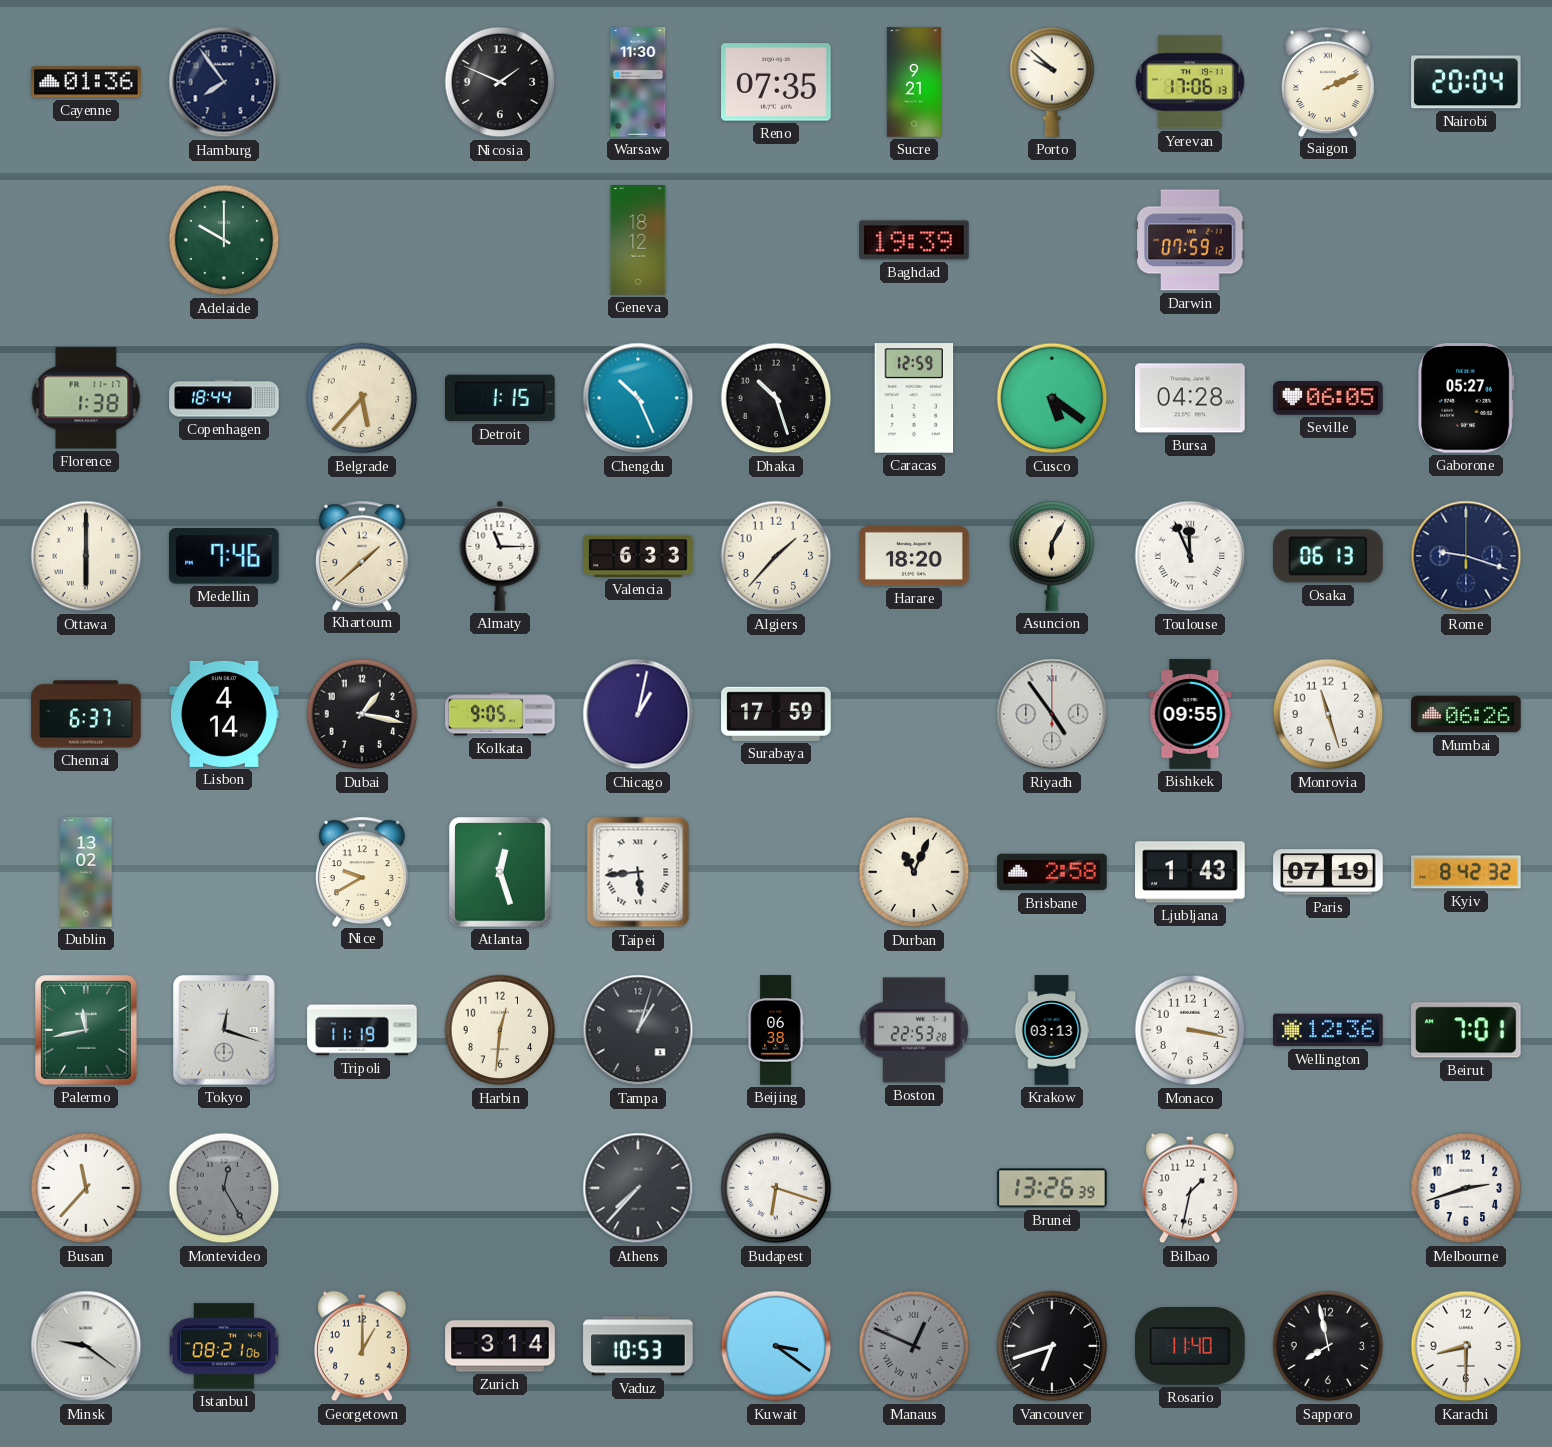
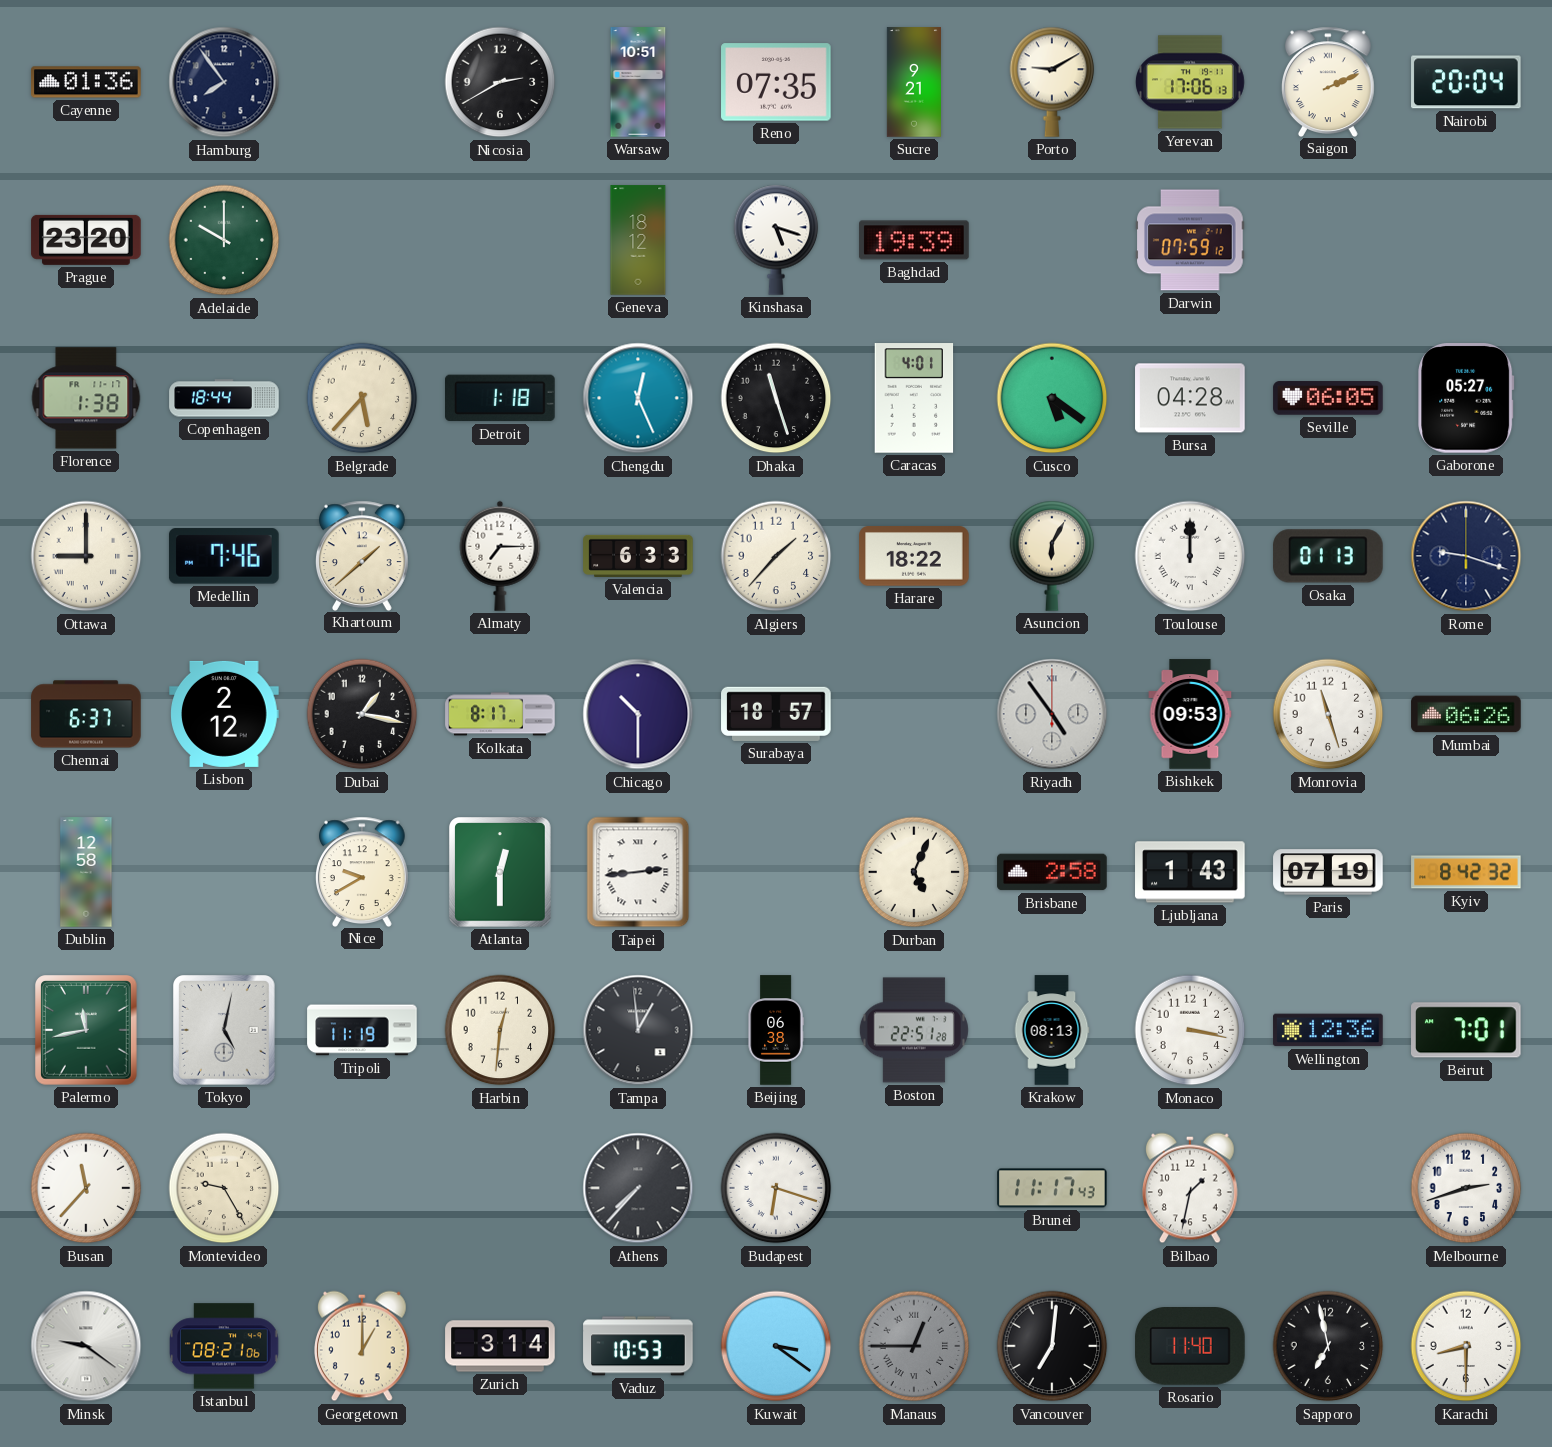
Nicosia: 1:49 -> 2:40
Warsaw: 11:30 -> 10:51
Porto: 9:52 -> 9:10
Prague: none -> 23:20
Kinshasa: none -> 5:18
Detroit: 1:15 -> 1:18
Chengdu: 10:26 -> 12:26
Dhaka: 10:27 -> 11:27
Caracas: 12:59 -> 4:01
Ottawa: 6:00 -> 9:00
Almaty: 11:15 -> 7:15
Harare: 18:20 -> 18:22
Toulouse: 11:56 -> 12:00
Osaka: 06:13 -> 01:13
Lisbon: 4:14 -> 2:12
Kolkata: 9:05 -> 8:17
Chicago: 1:02 -> 10:30
Surabaya: 17:59 -> 18:57
Bishkek: 09:55 -> 09:53
Dublin: 13:02 -> 12:58
Atlanta: 12:27 -> 12:30
Taipei: 5:44 -> 2:44
Durban: 11:04 -> 5:04
Tokyo: 12:18 -> 5:02
Tampa: 1:03 -> 12:59
Boston: 22:53 -> 22:51
Krakow: 03:13 -> 08:13
Montevideo: 12:25 -> 9:25
Montevideo dial: grey -> cream
Brunei: 13:26 -> 11:17
Manaus: 12:49 -> 12:45
Vancouver: 6:42 -> 7:01
Sapporo: 7:58 -> 6:58
